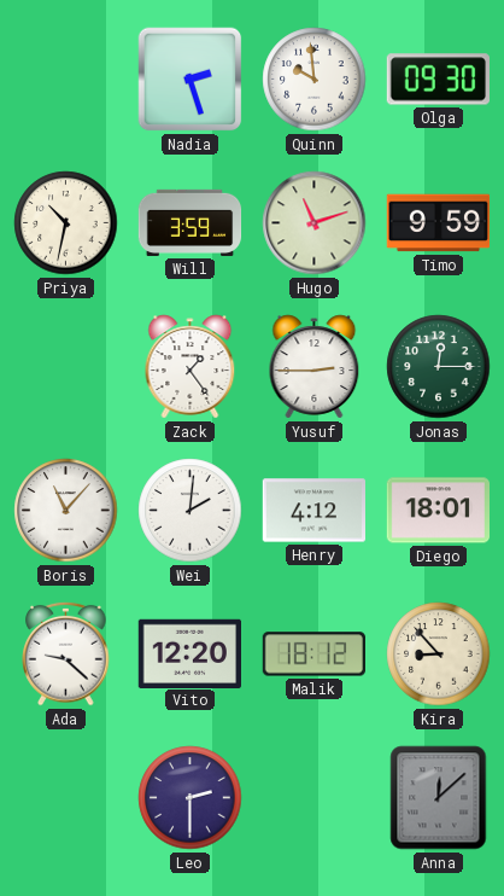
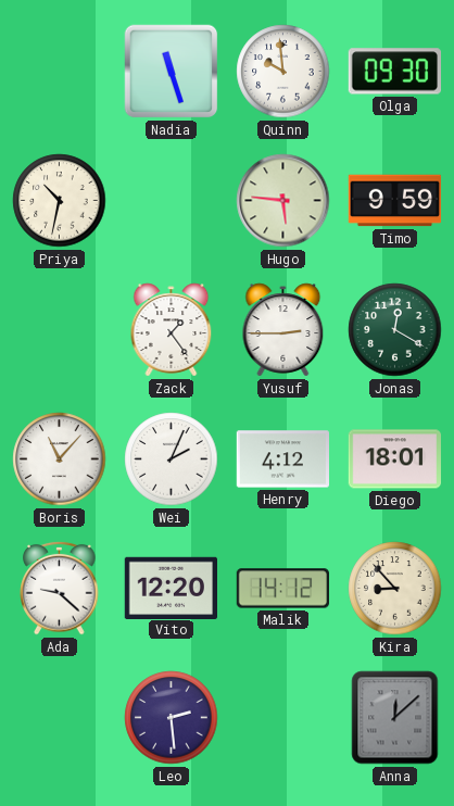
Nadia: 2:27 -> 11:27
Will: 3:59 -> none
Hugo: 11:12 -> 5:46
Jonas: 12:15 -> 12:20
Wei: 2:01 -> 2:04
Malik: 18:12 -> 14:12
Leo: 2:30 -> 2:29
